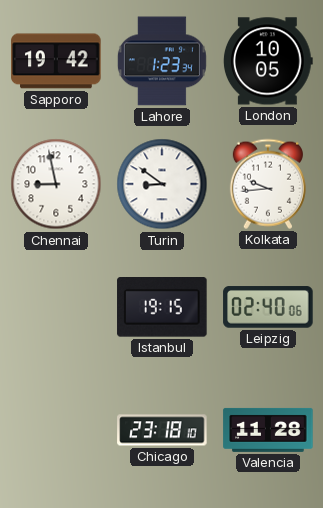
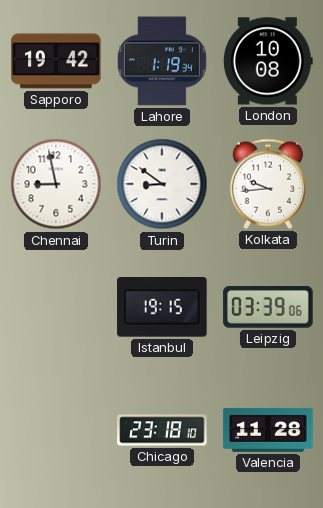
Lahore: 1:23 -> 1:19
London: 10:05 -> 10:08
Leipzig: 02:40 -> 03:39
